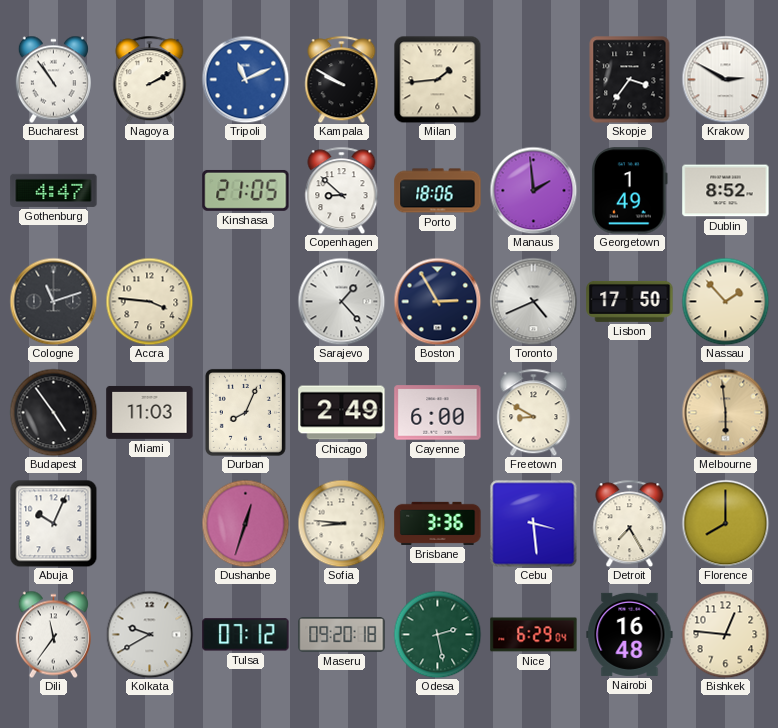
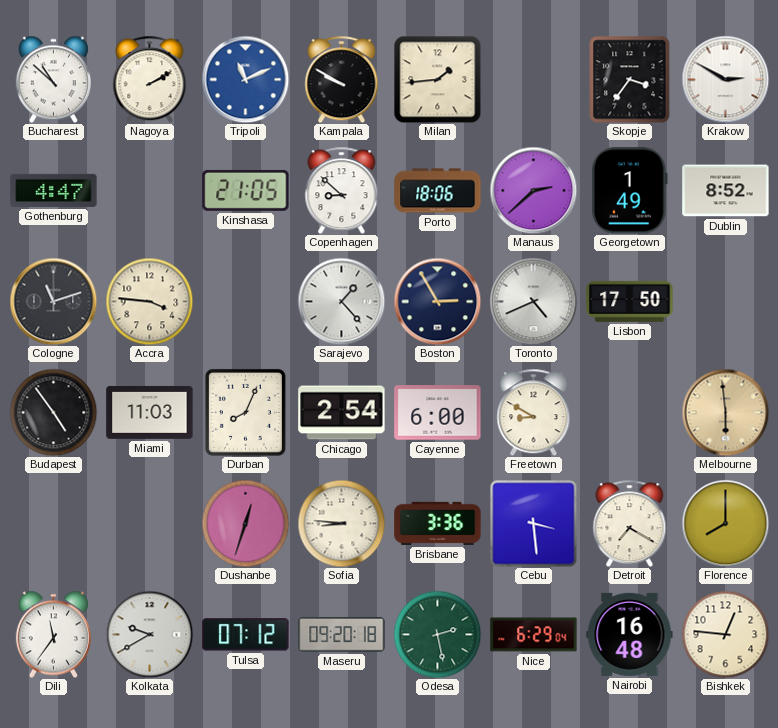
Bucharest: 10:54 -> 10:52
Manaus: 1:59 -> 2:38
Nassau: 1:53 -> none
Chicago: 2:49 -> 2:54
Abuja: 10:04 -> none
Detroit: 7:25 -> 7:20
